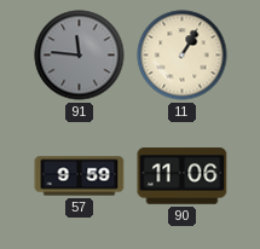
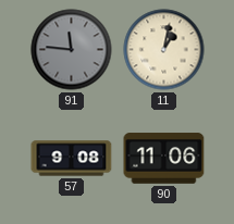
11: 1:05 -> 1:02
57: 9:59 -> 9:08
